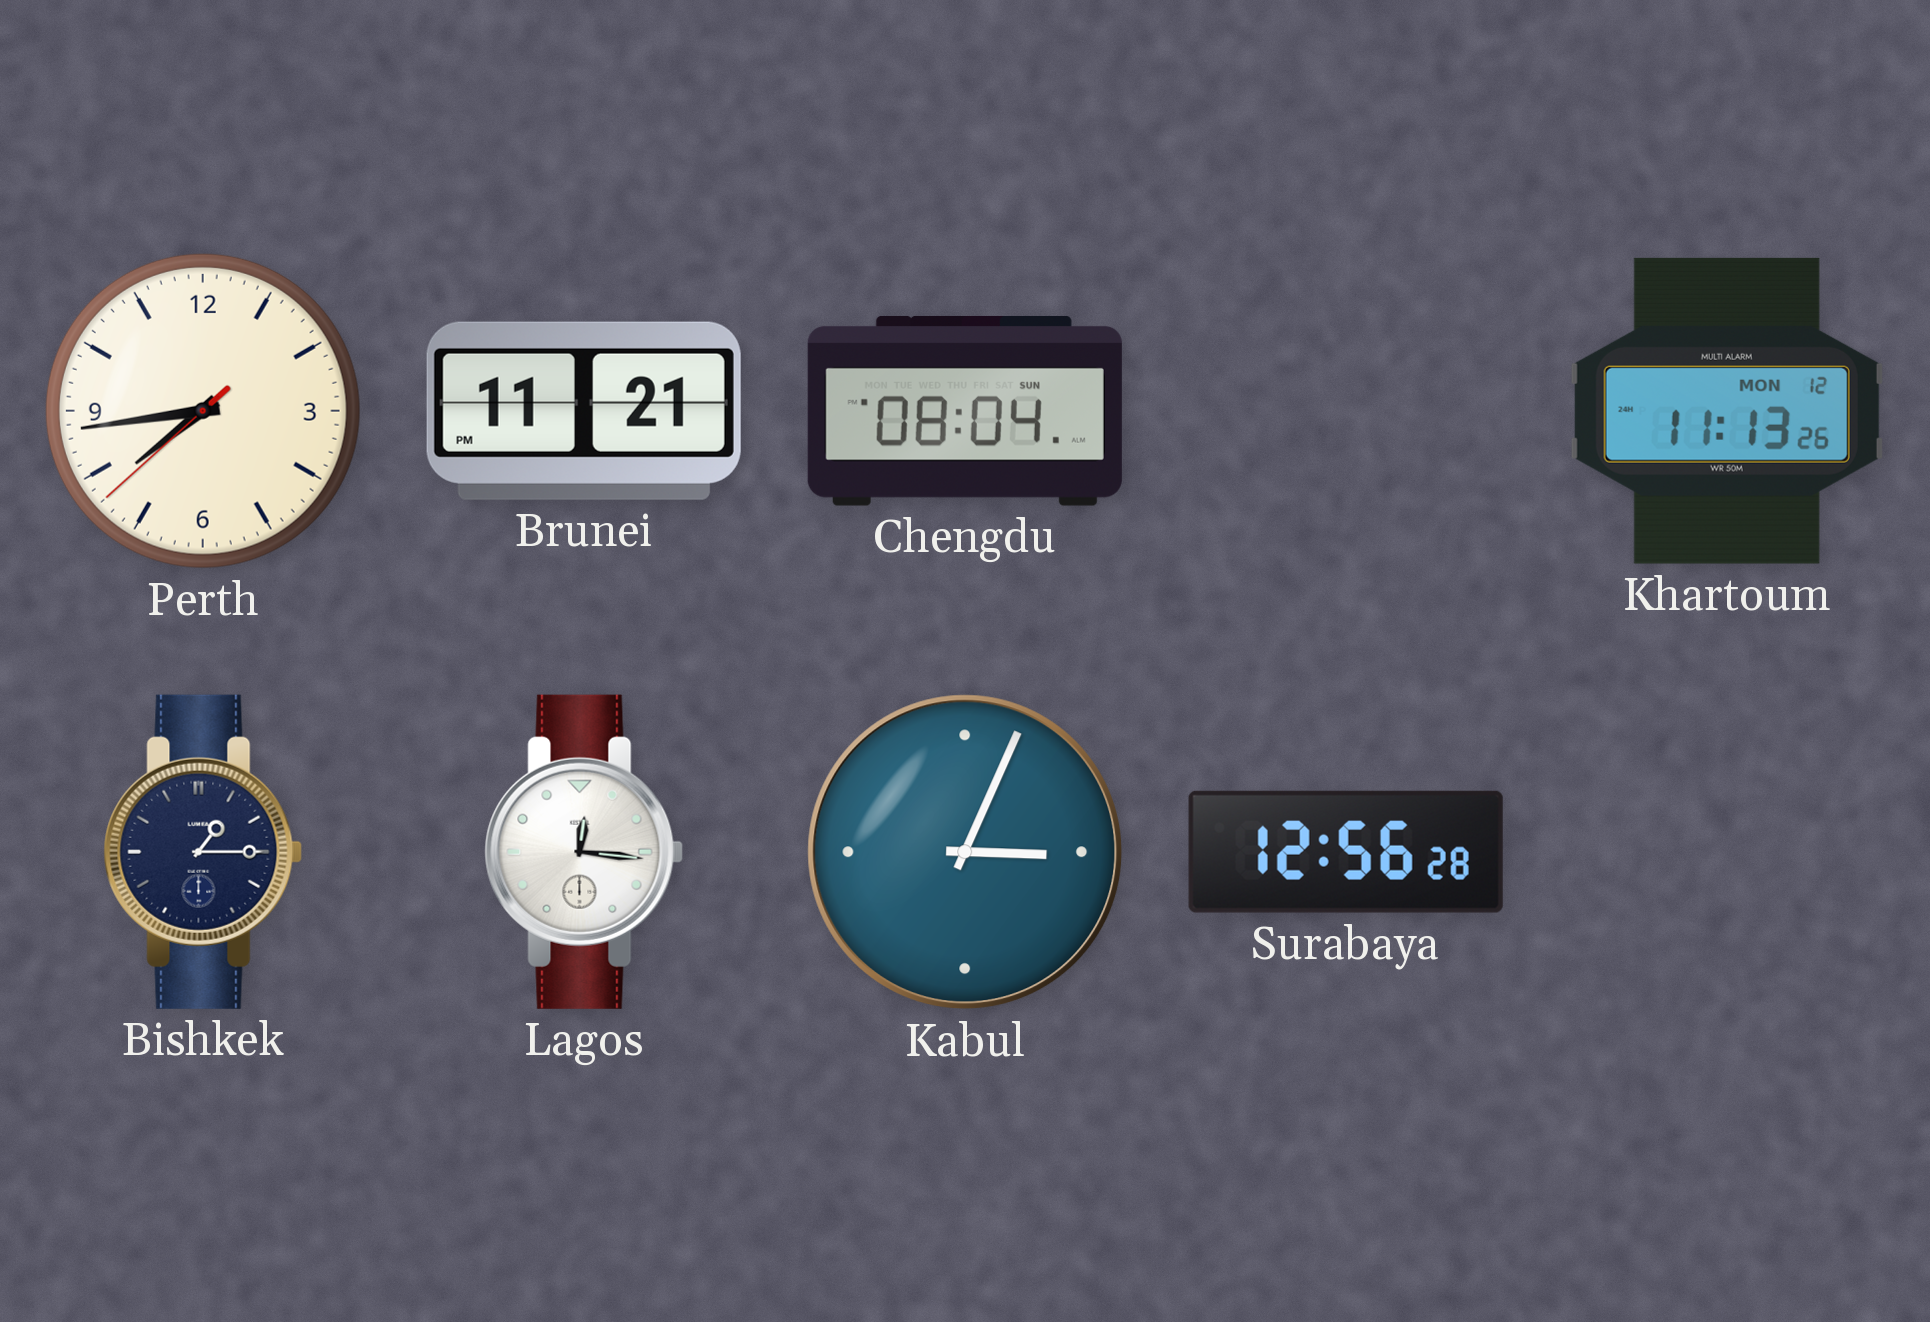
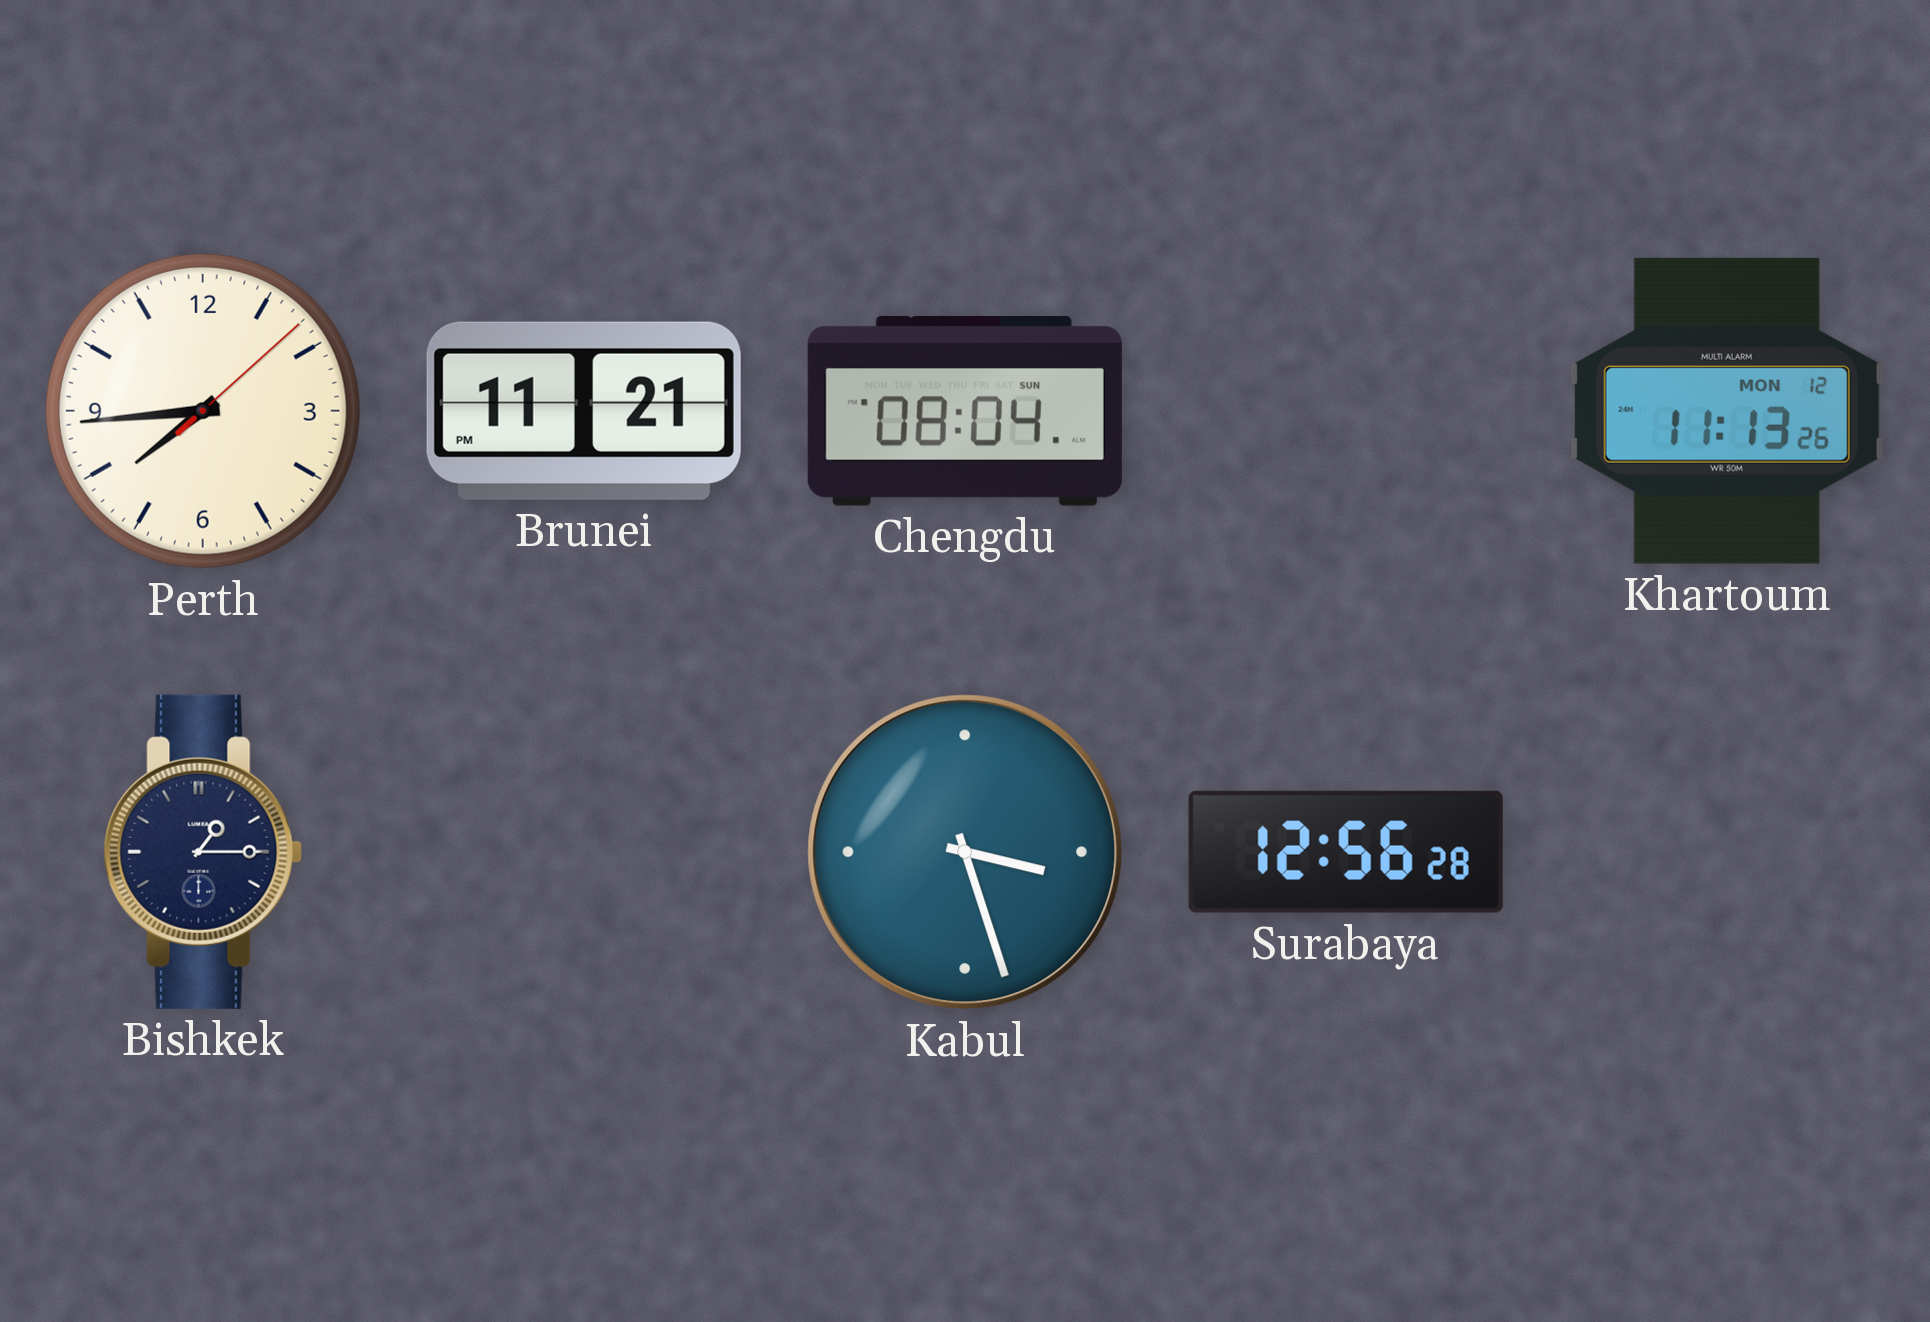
Perth: 7:43 -> 7:44
Lagos: 12:16 -> none
Kabul: 3:04 -> 3:27
